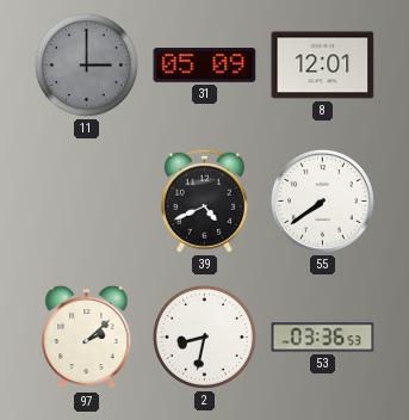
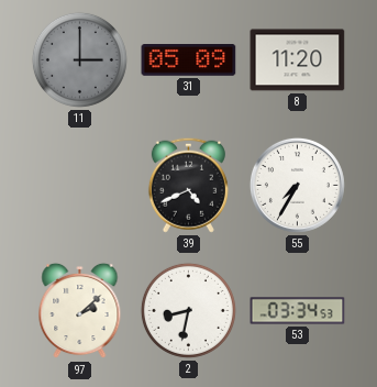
8: 12:01 -> 11:20
55: 7:39 -> 7:35
53: 03:36 -> 03:34
